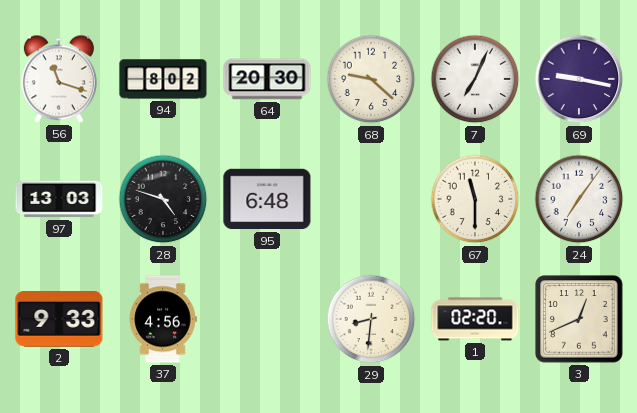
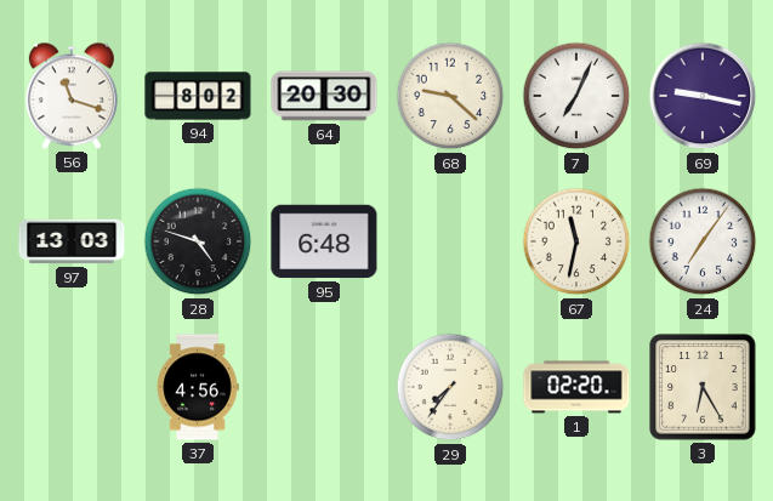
67: 11:30 -> 11:32
2: 9:33 -> none
29: 8:31 -> 7:36
3: 12:41 -> 6:25
